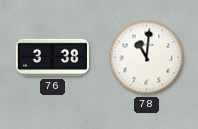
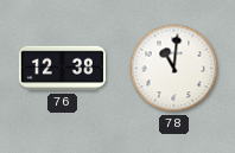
76: 3:38 -> 12:38
